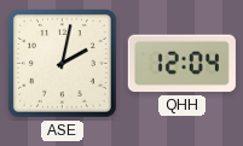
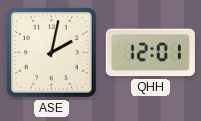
QHH: 12:04 -> 12:01
